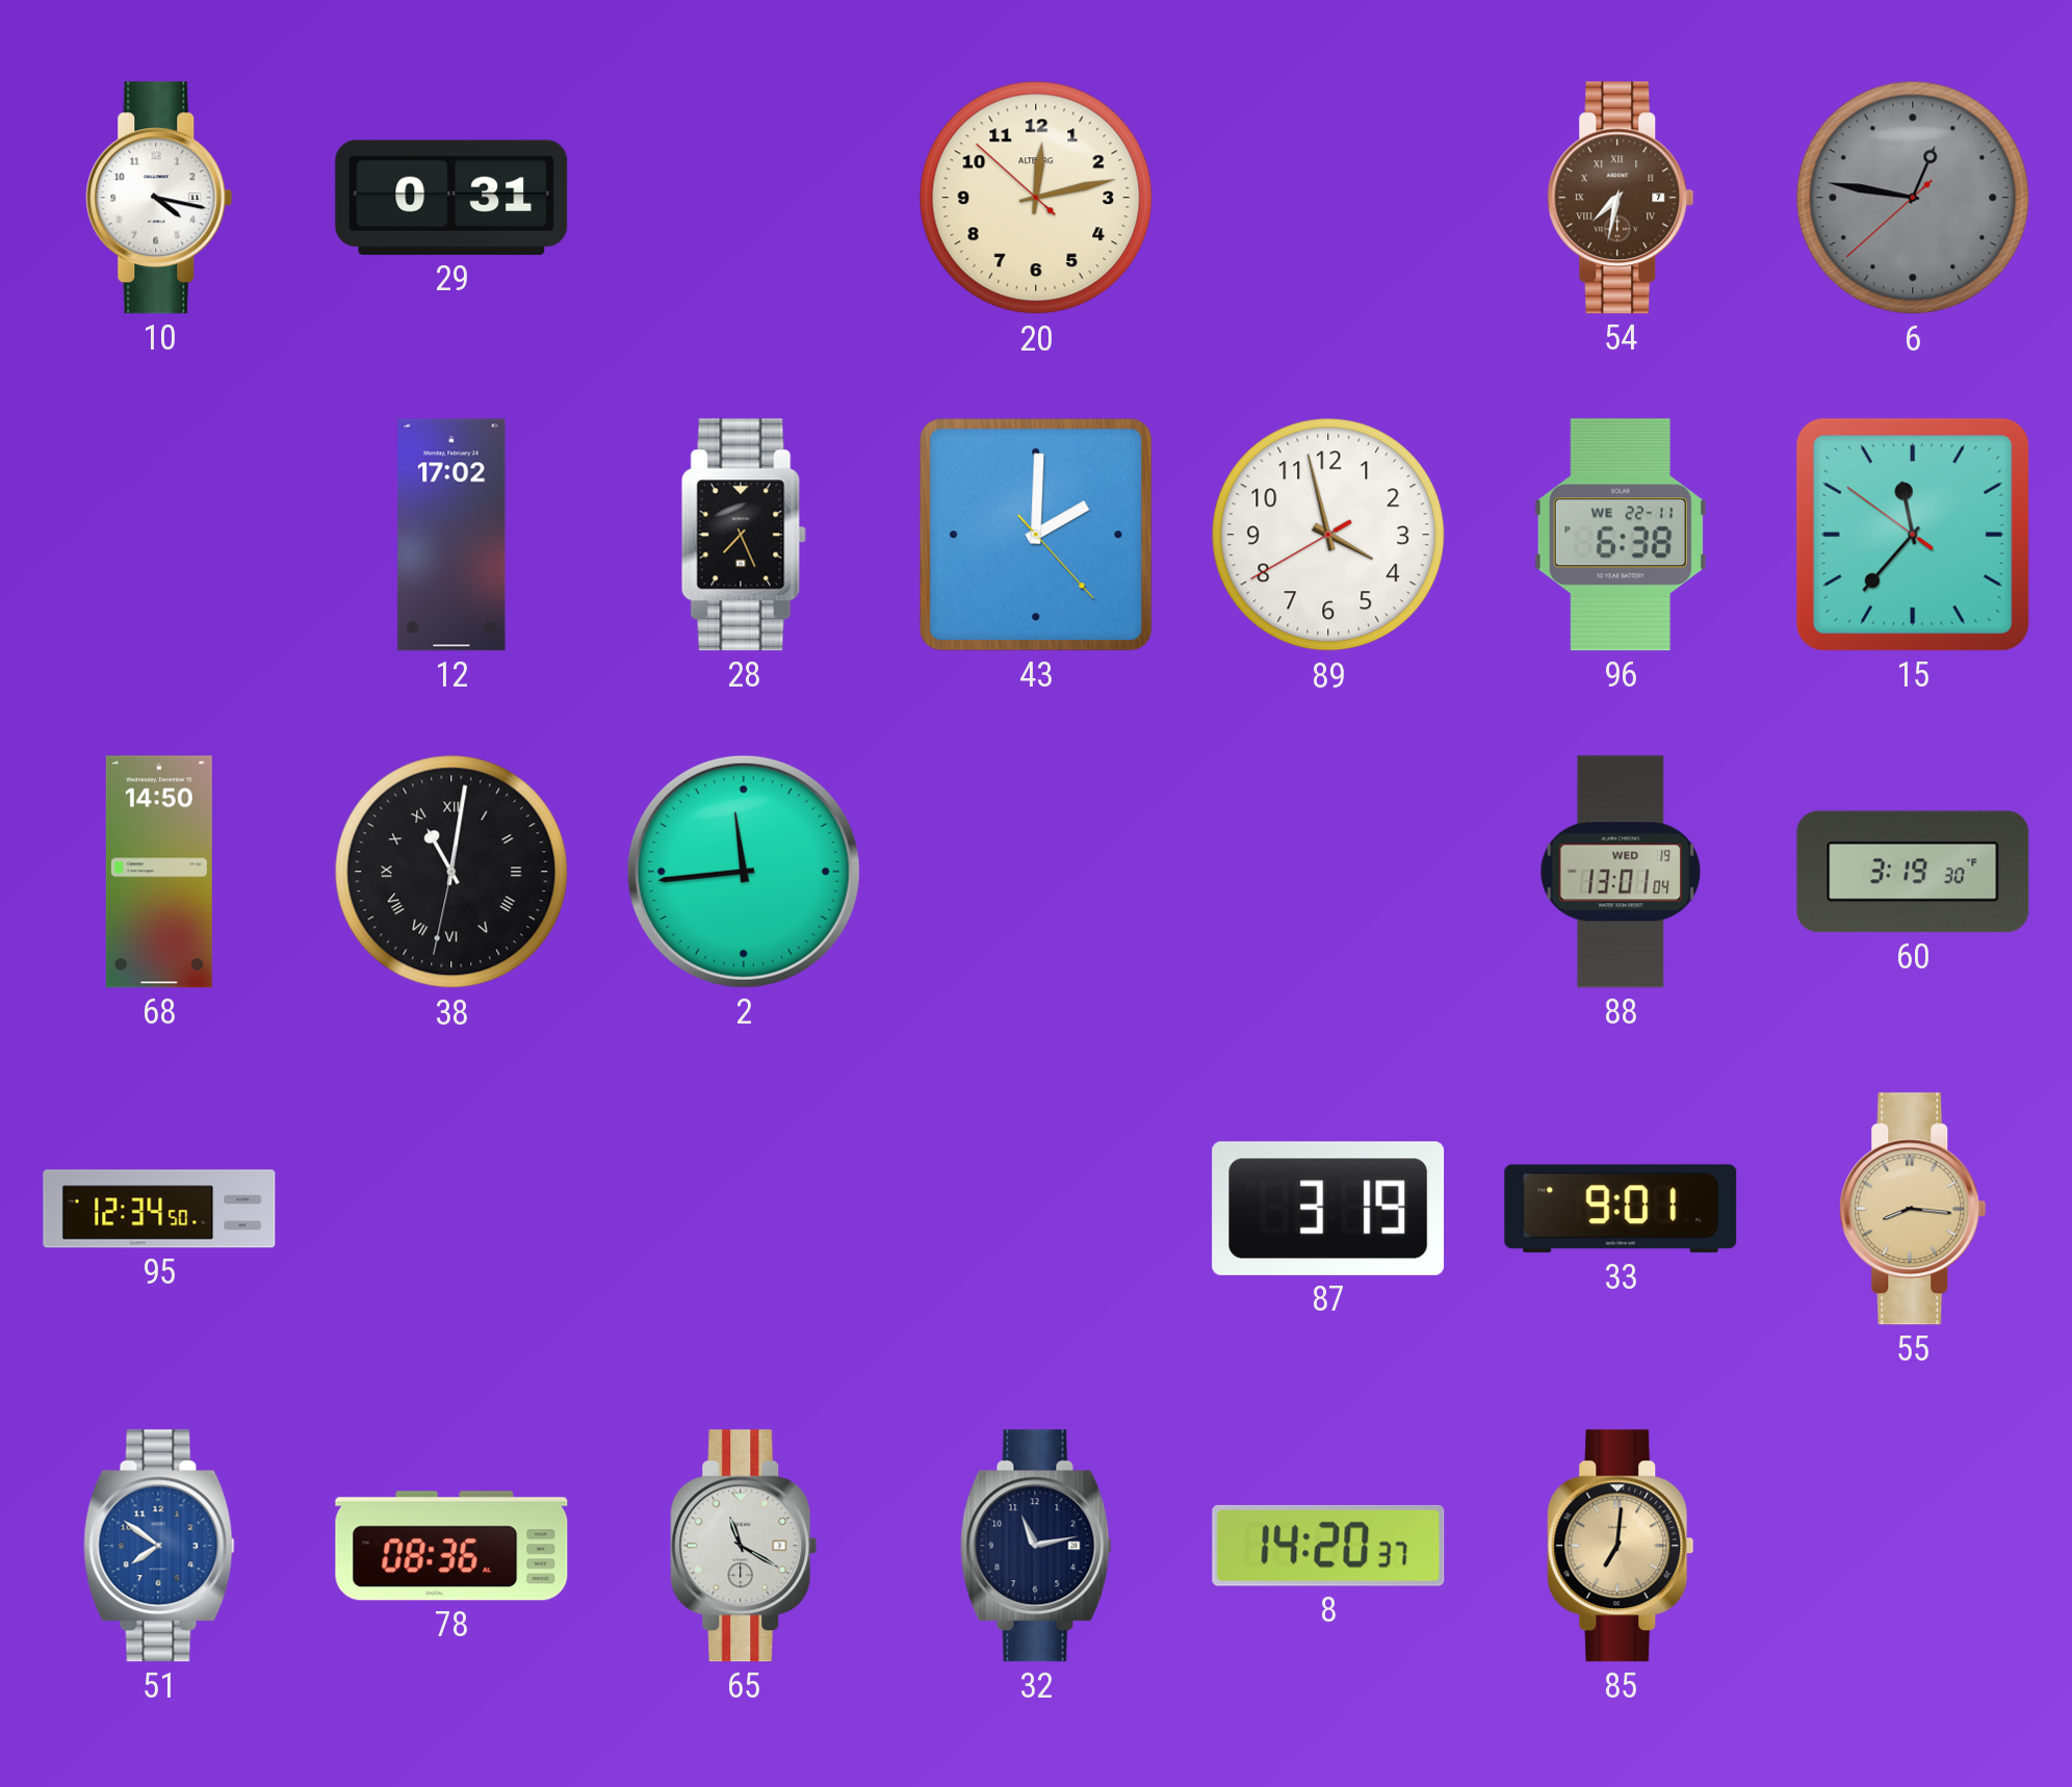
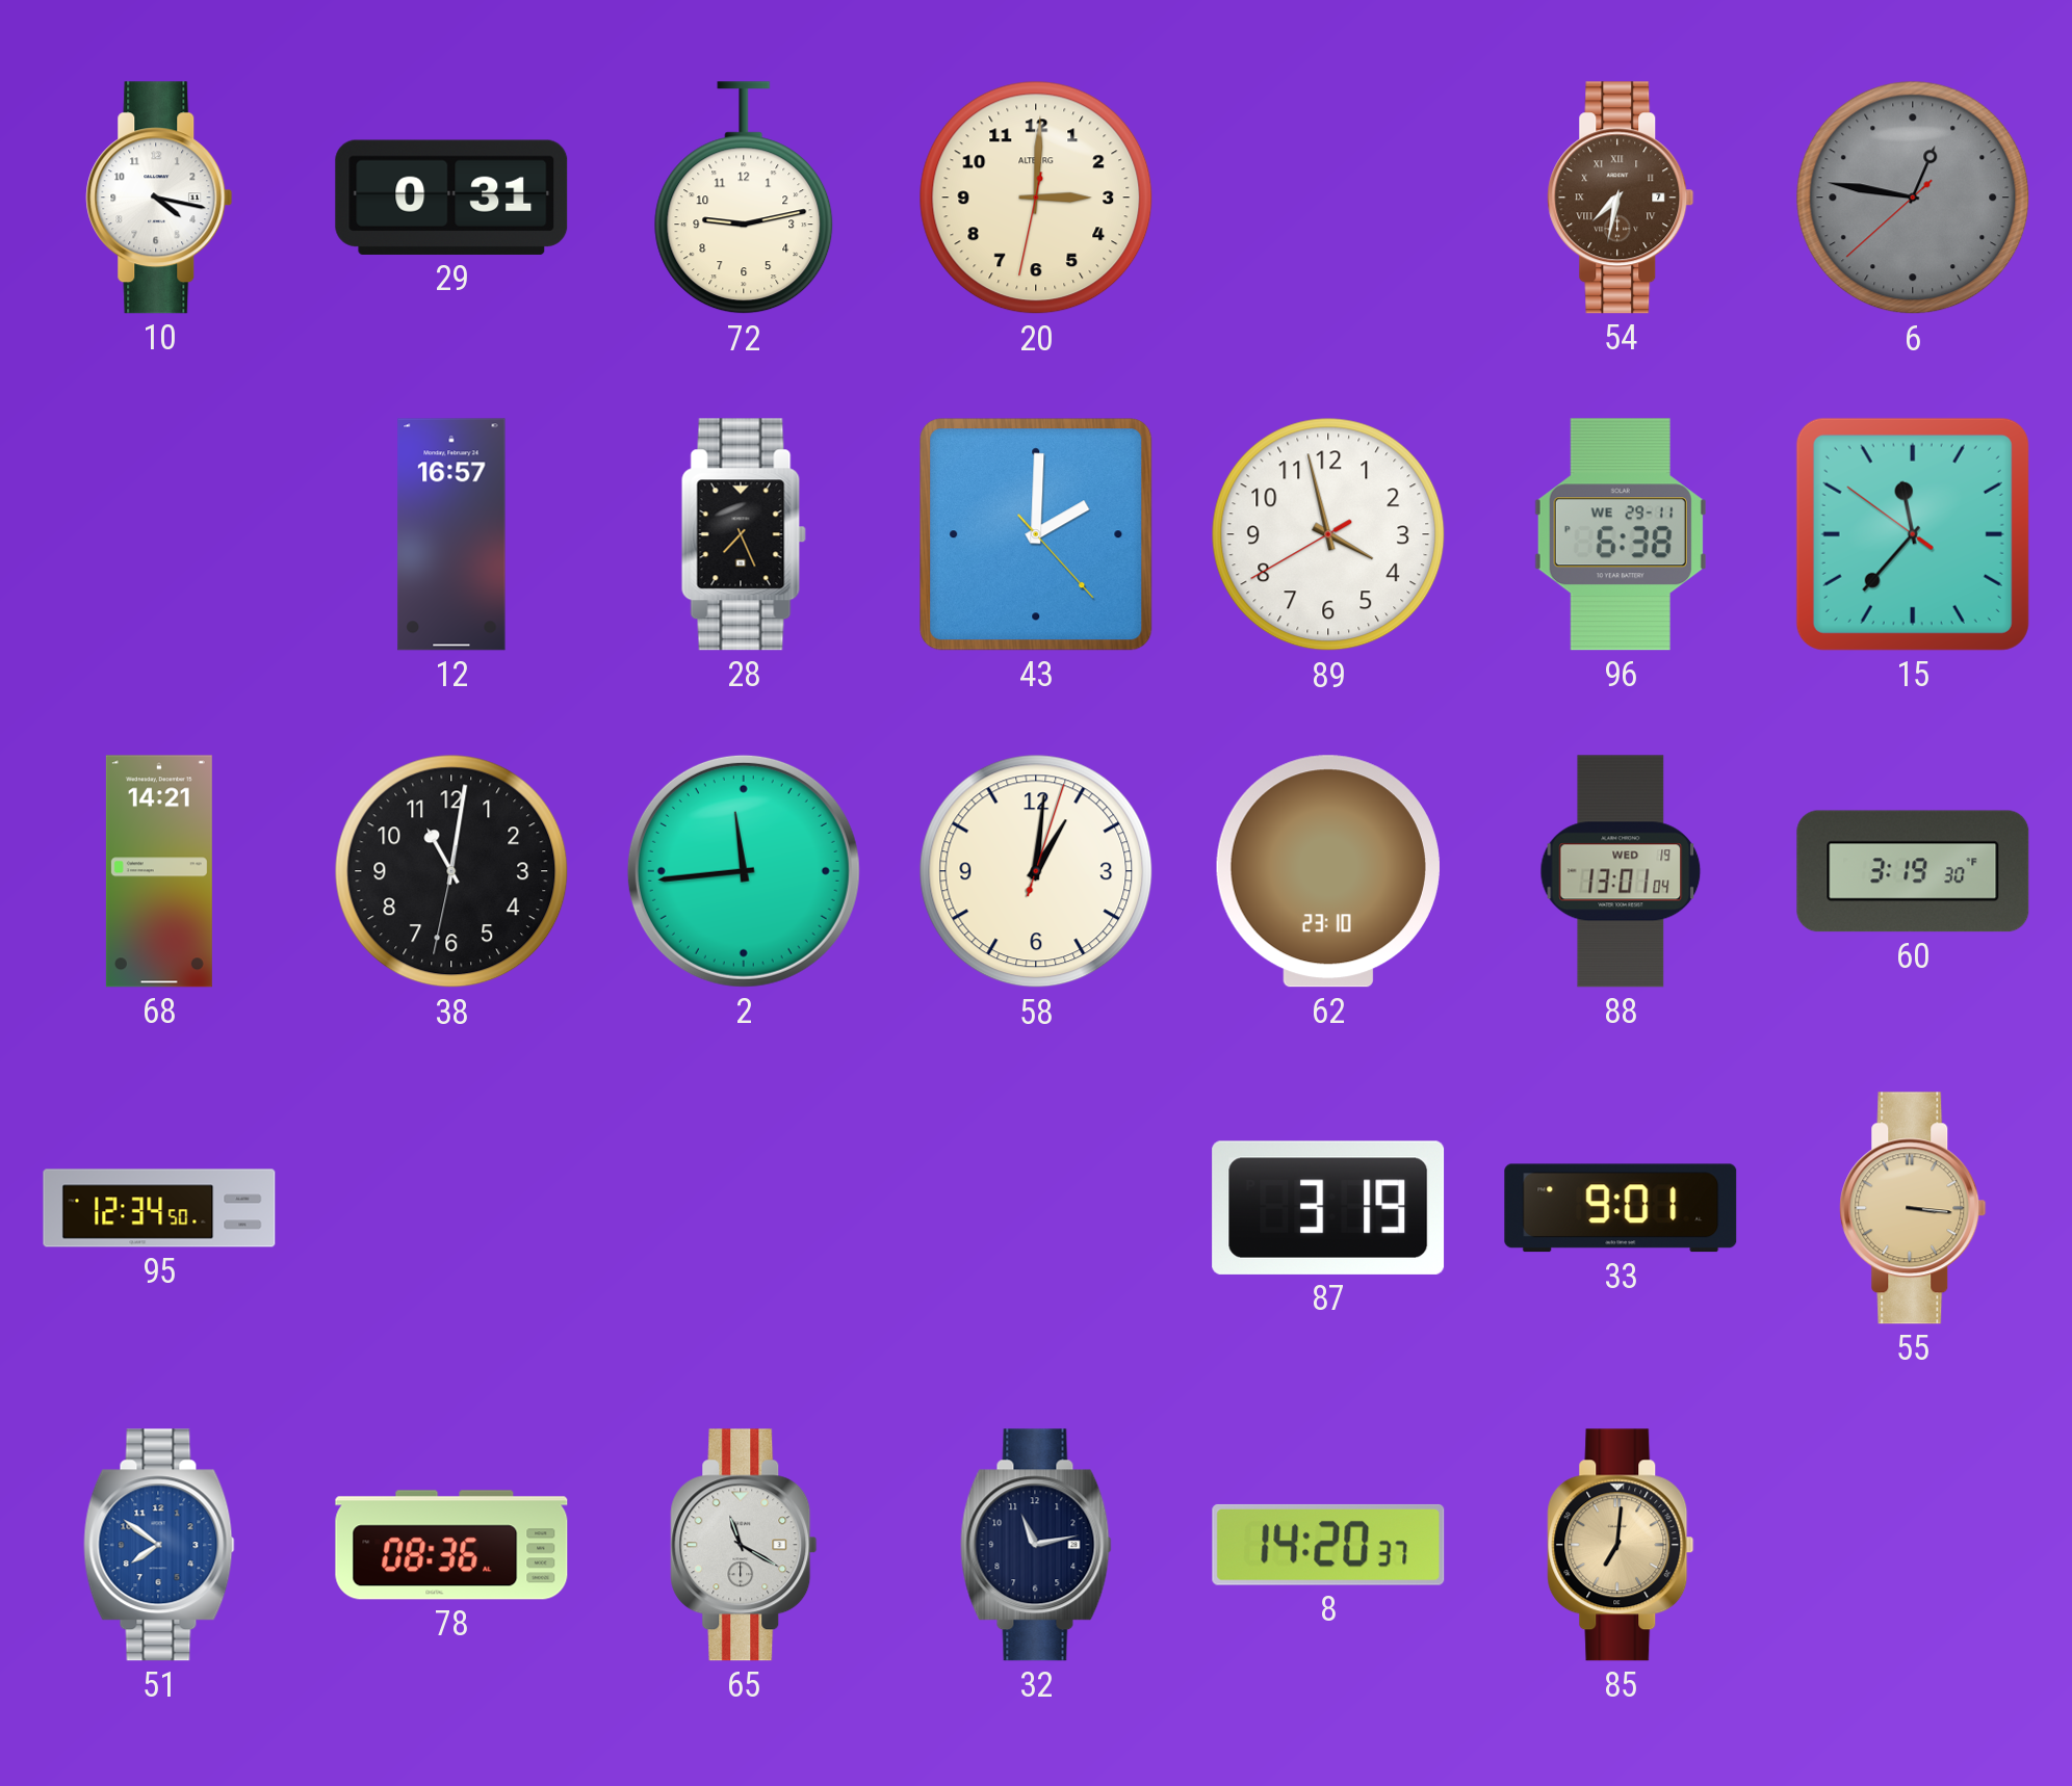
72: none -> 9:13
20: 12:12 -> 3:00
12: 17:02 -> 16:57
96 date: WE 22-11 -> WE 29-11
68: 14:50 -> 14:21
38 numerals: Roman -> Arabic
58: none -> 1:01
62: none -> 23:10
55: 8:16 -> 3:16
